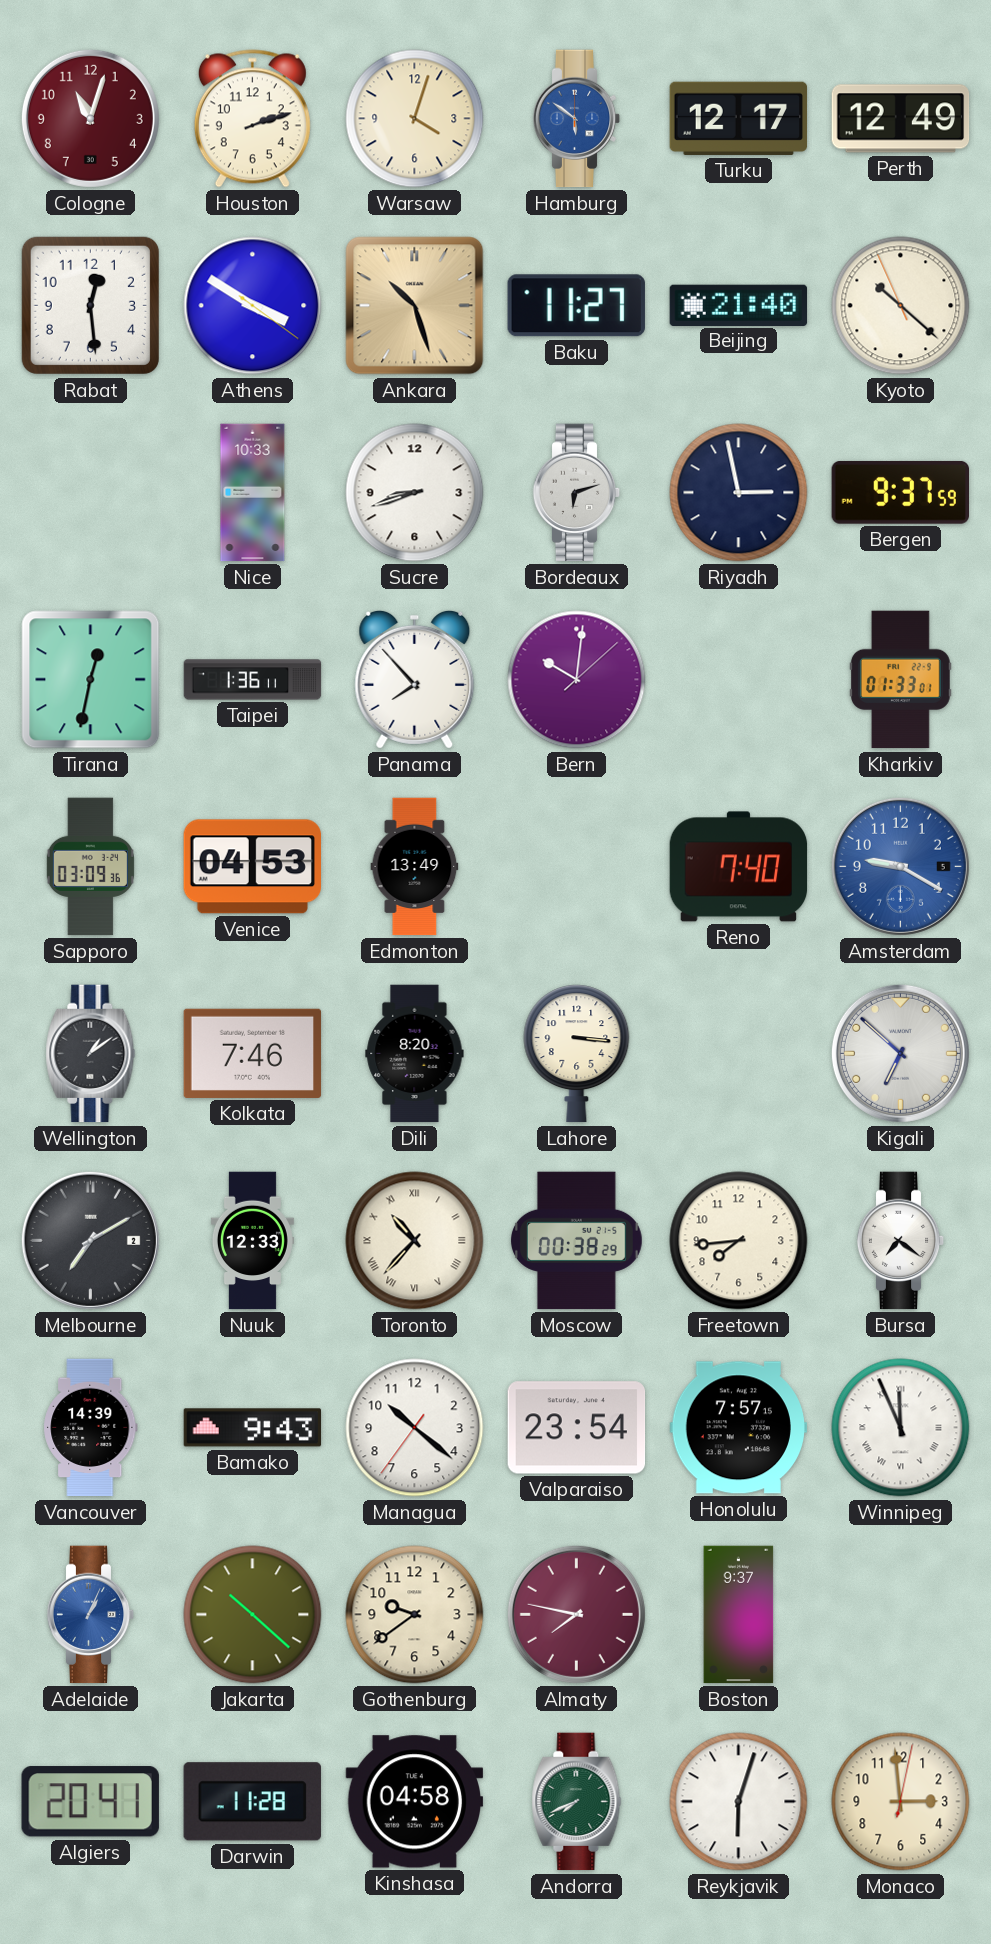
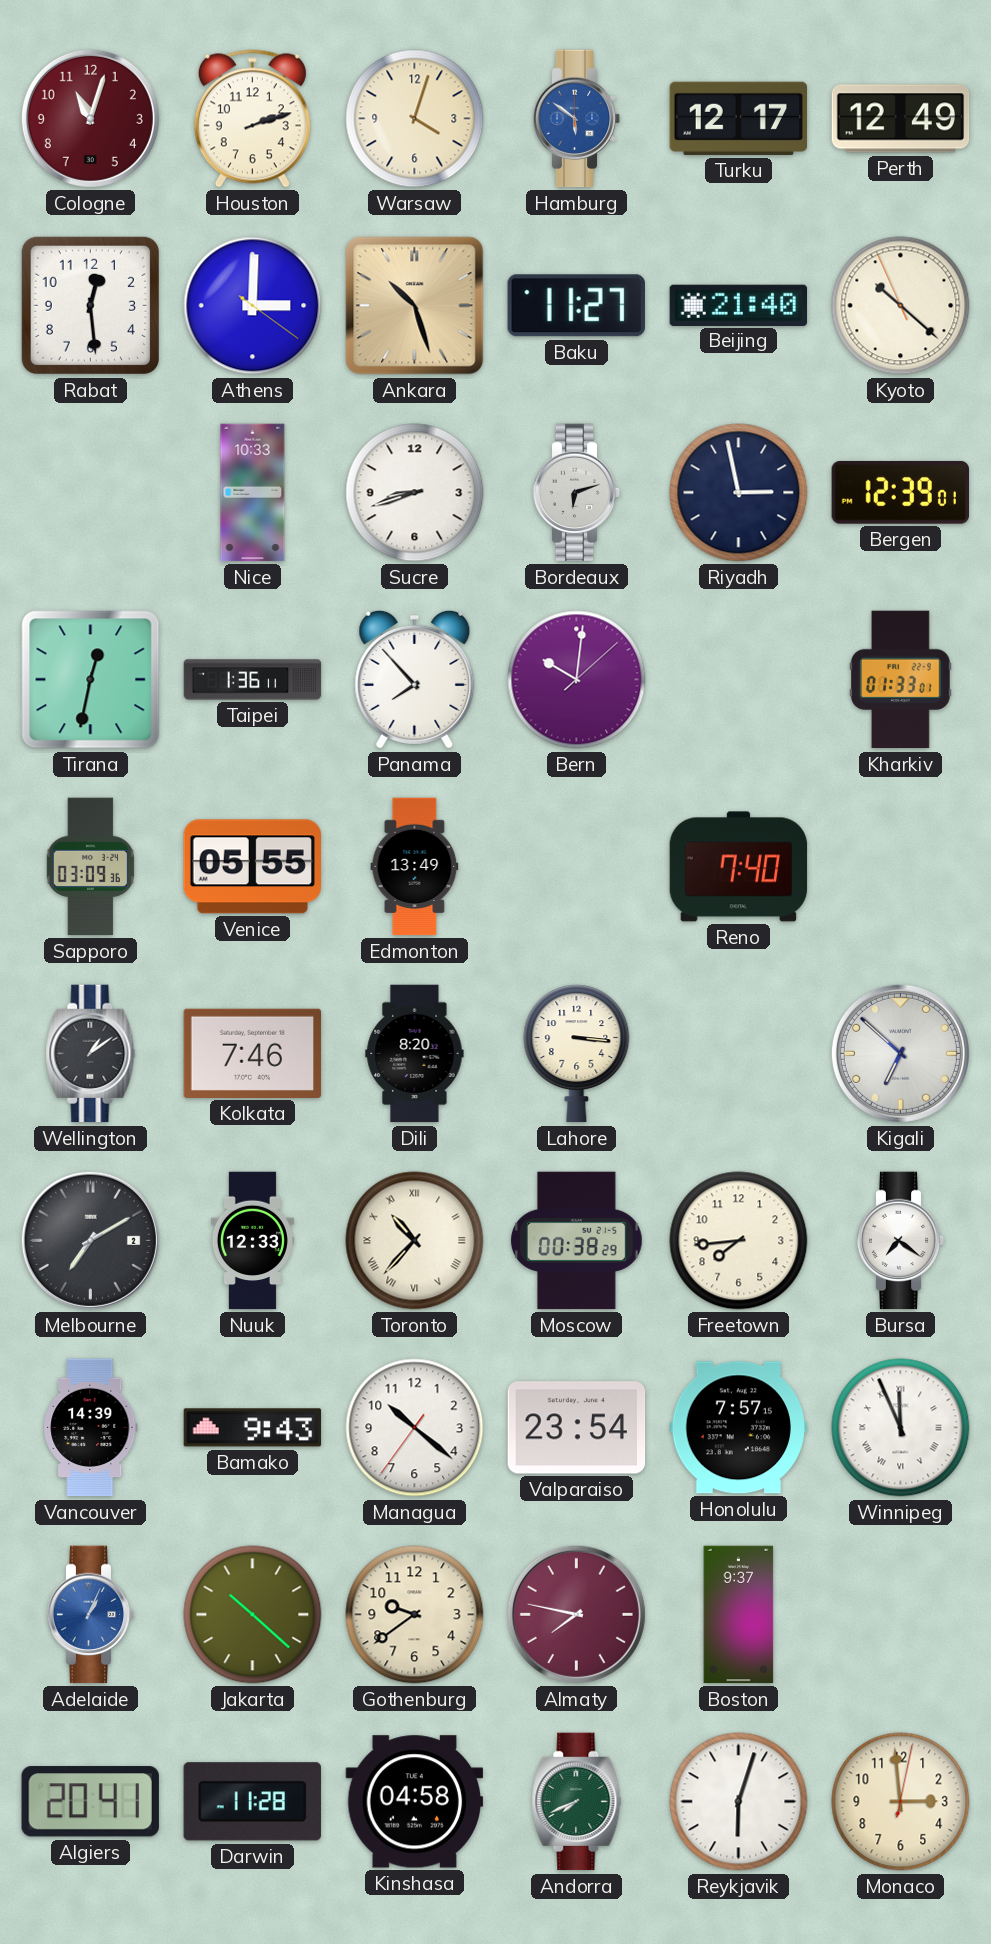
Athens: 3:50 -> 3:00
Bergen: 9:37 -> 12:39
Venice: 04:53 -> 05:55
Amsterdam: 9:20 -> none
